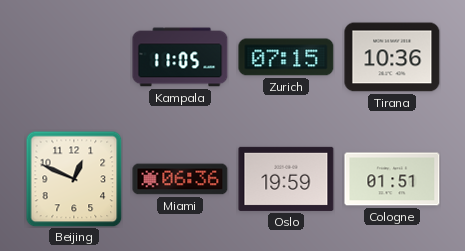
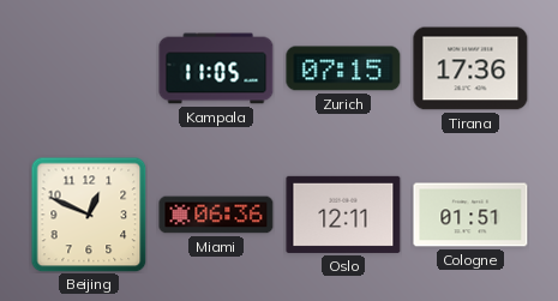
Tirana: 10:36 -> 17:36
Oslo: 19:59 -> 12:11
